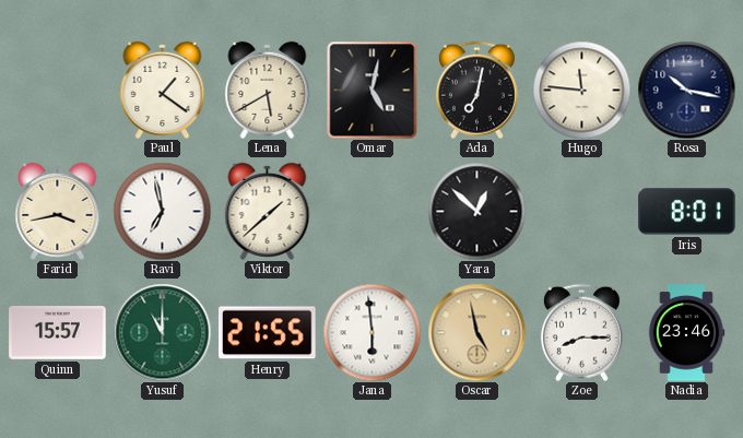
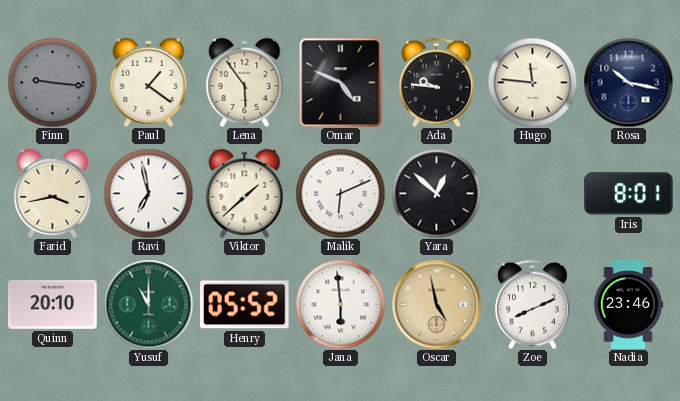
Finn: none -> 9:16
Lena: 5:40 -> 5:54
Omar: 5:02 -> 4:49
Ada: 7:02 -> 9:46
Malik: none -> 6:11
Quinn: 15:57 -> 20:10
Henry: 21:55 -> 05:52
Zoe: 8:15 -> 8:11
